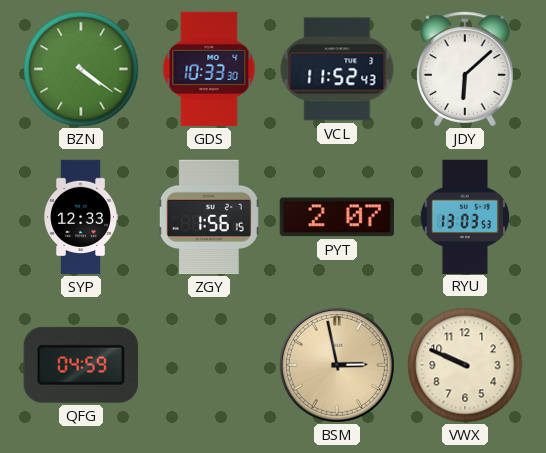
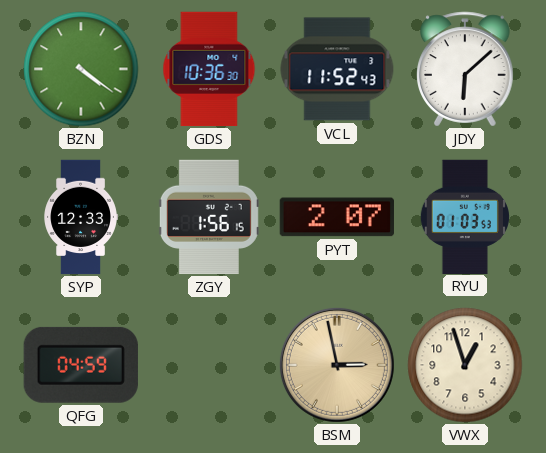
GDS: 10:33 -> 10:36
RYU: 13:03 -> 01:03
VWX: 9:49 -> 12:57
